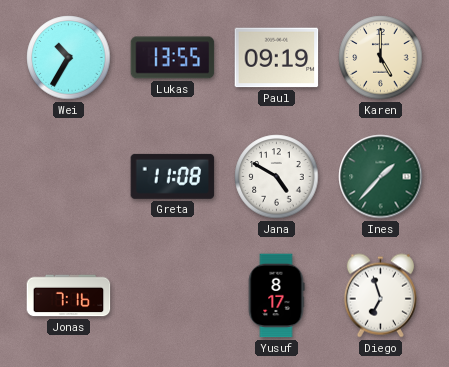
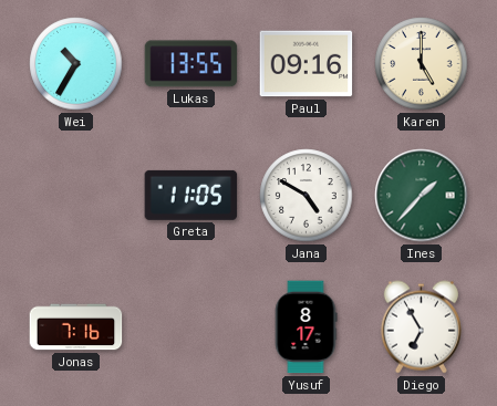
Paul: 09:19 -> 09:16
Greta: 11:08 -> 11:05
Diego: 6:57 -> 6:55
